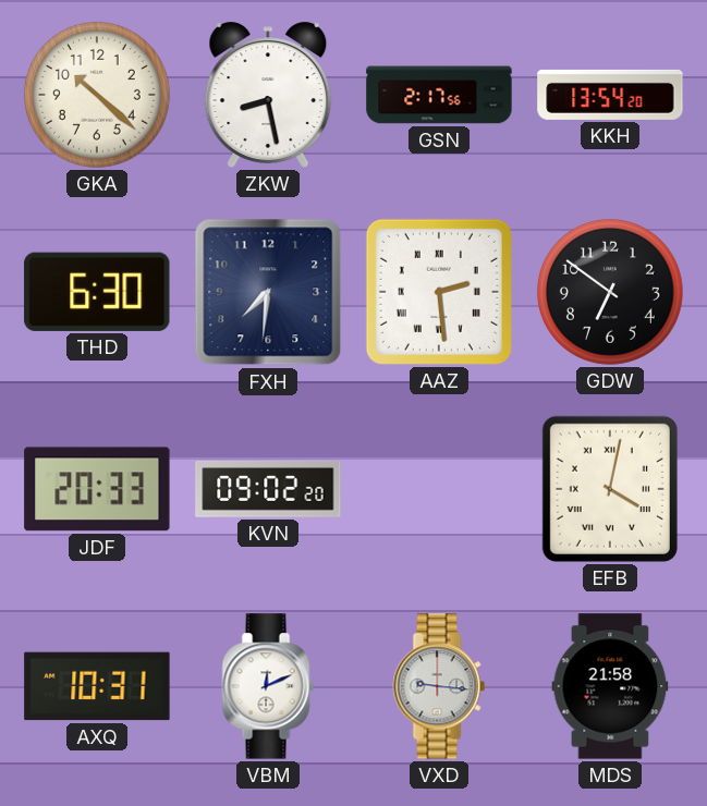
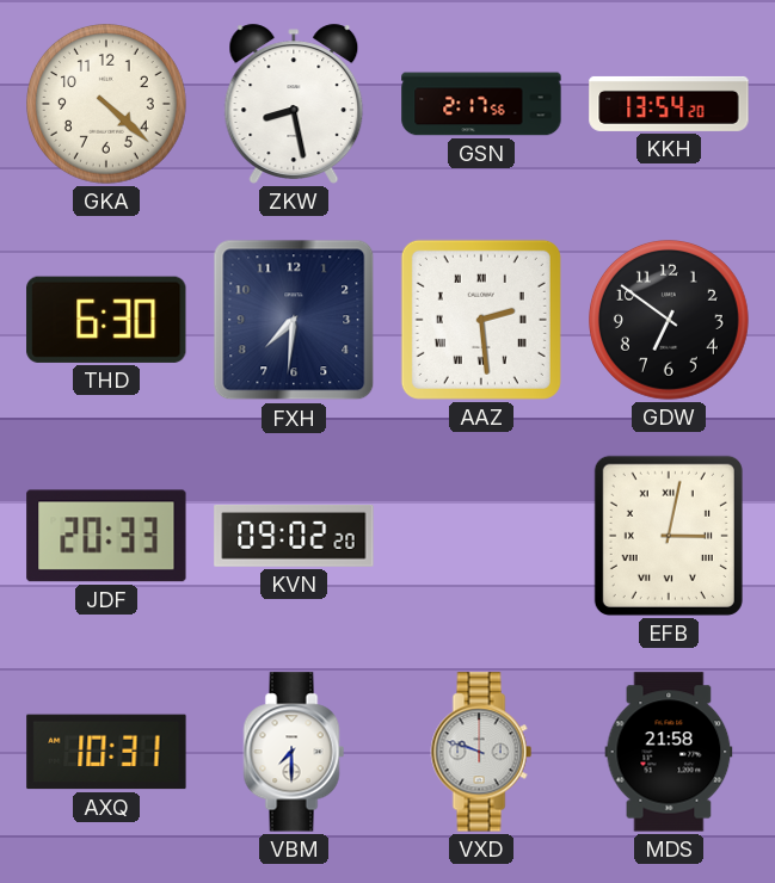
GKA: 10:22 -> 4:22
EFB: 4:02 -> 3:02
VBM: 12:11 -> 7:30
VXD: 9:16 -> 9:48
